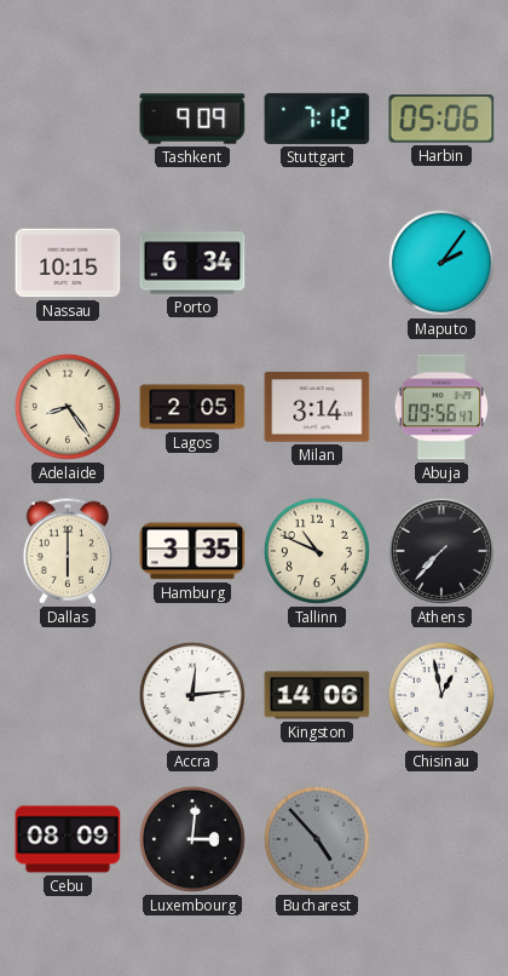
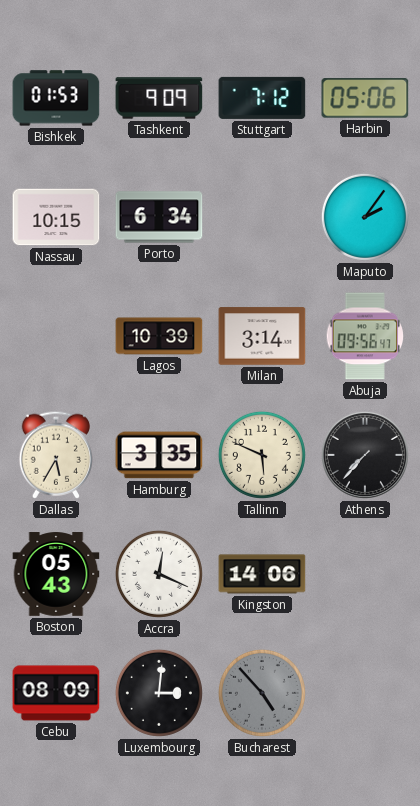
Bishkek: none -> 01:53
Adelaide: 8:24 -> none
Lagos: 2:05 -> 10:39
Dallas: 6:00 -> 5:35
Tallinn: 10:49 -> 5:49
Boston: none -> 05:43
Accra: 12:14 -> 12:19
Chisinau: 12:58 -> none
